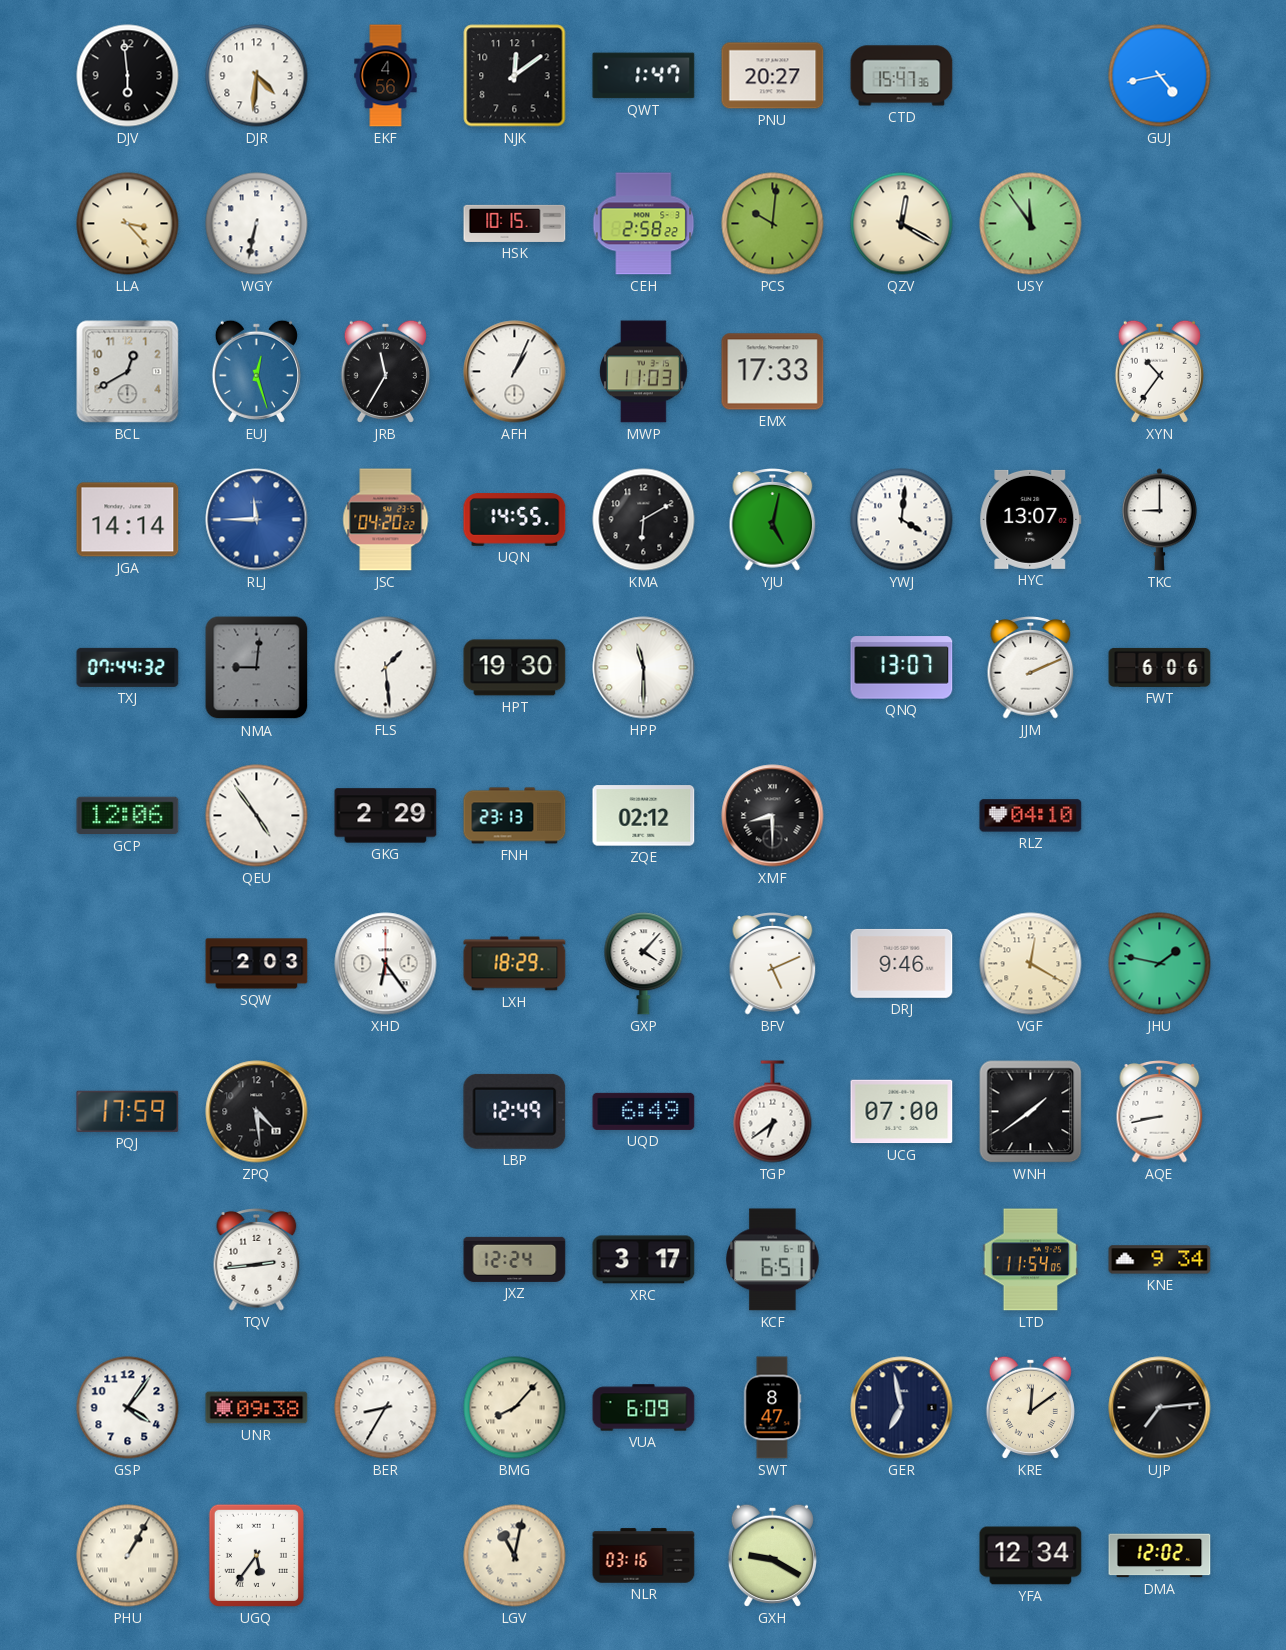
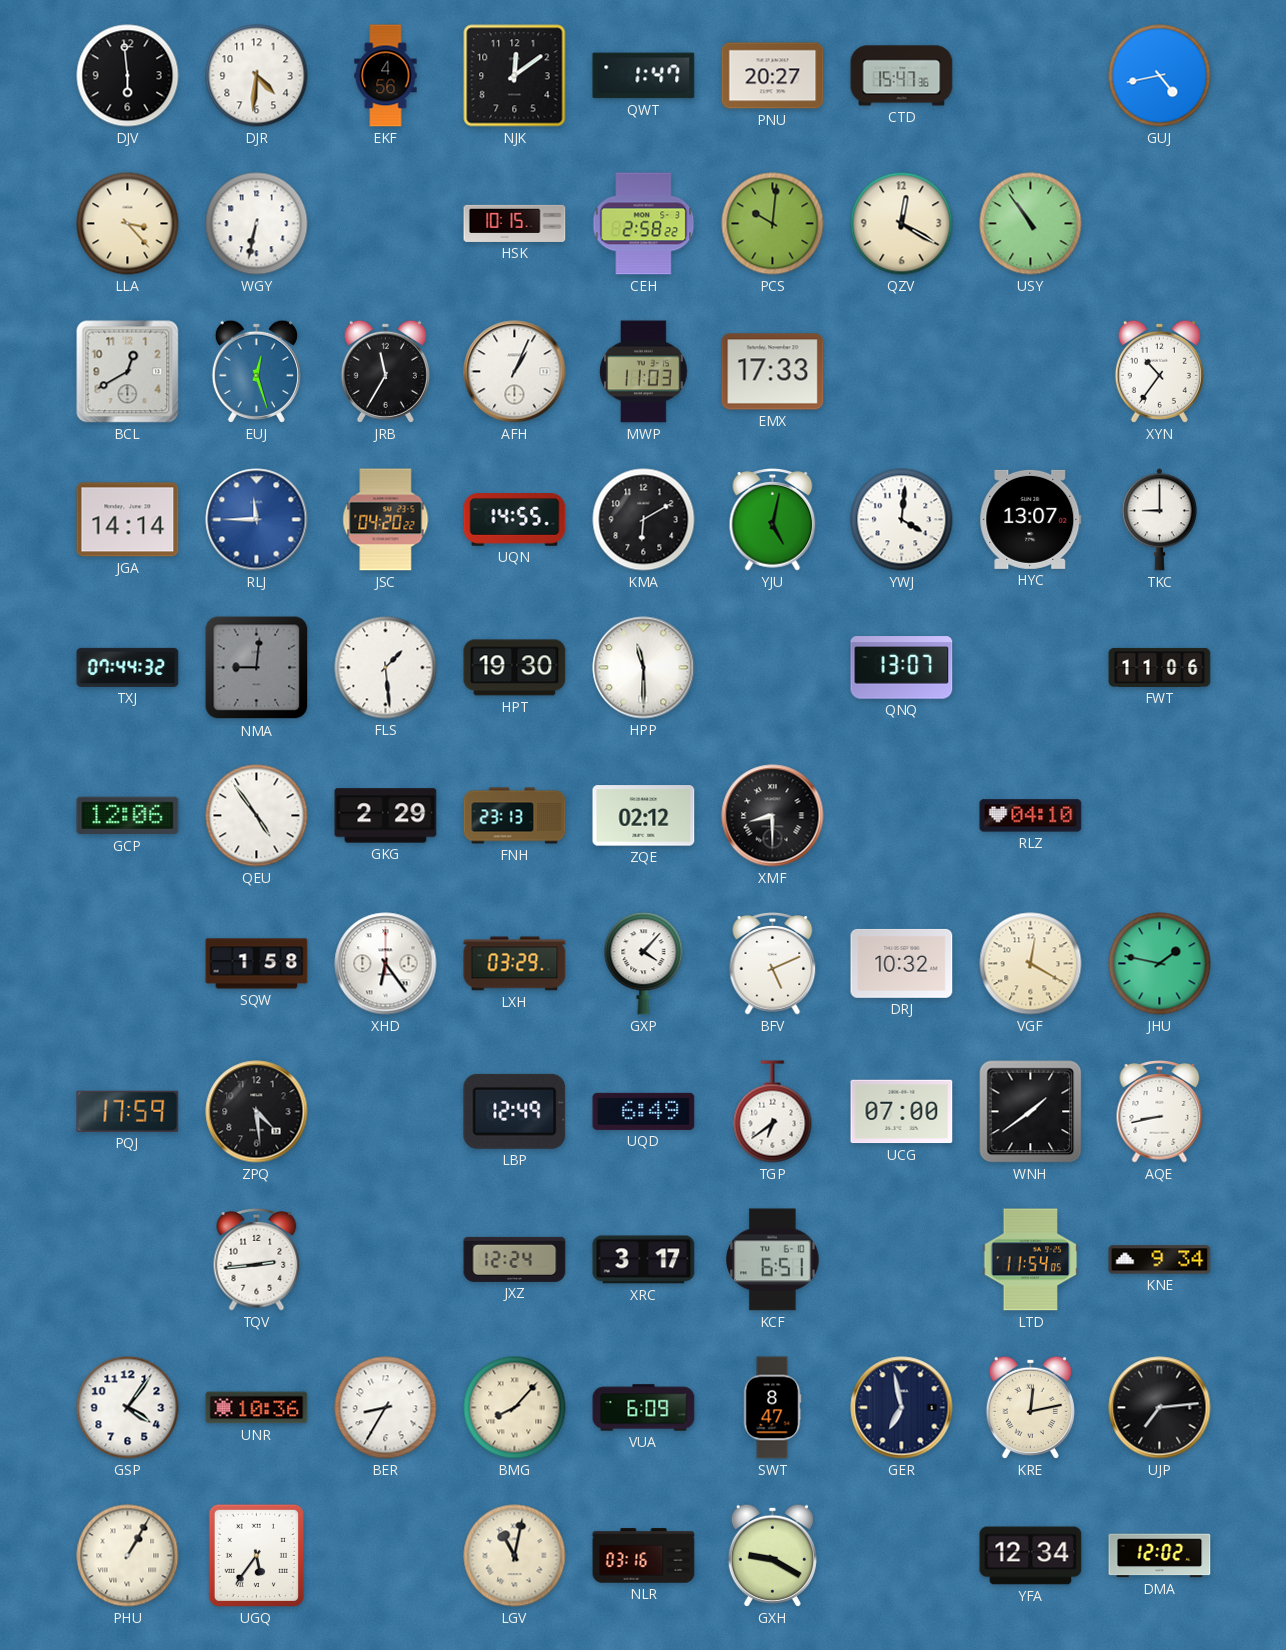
USY: 11:54 -> 10:54
JJM: 2:11 -> none
FWT: 6:06 -> 11:06
SQW: 2:03 -> 1:58
LXH: 18:29 -> 03:29
DRJ: 9:46 -> 10:32
UNR: 09:38 -> 10:36
KRE: 12:09 -> 12:13
